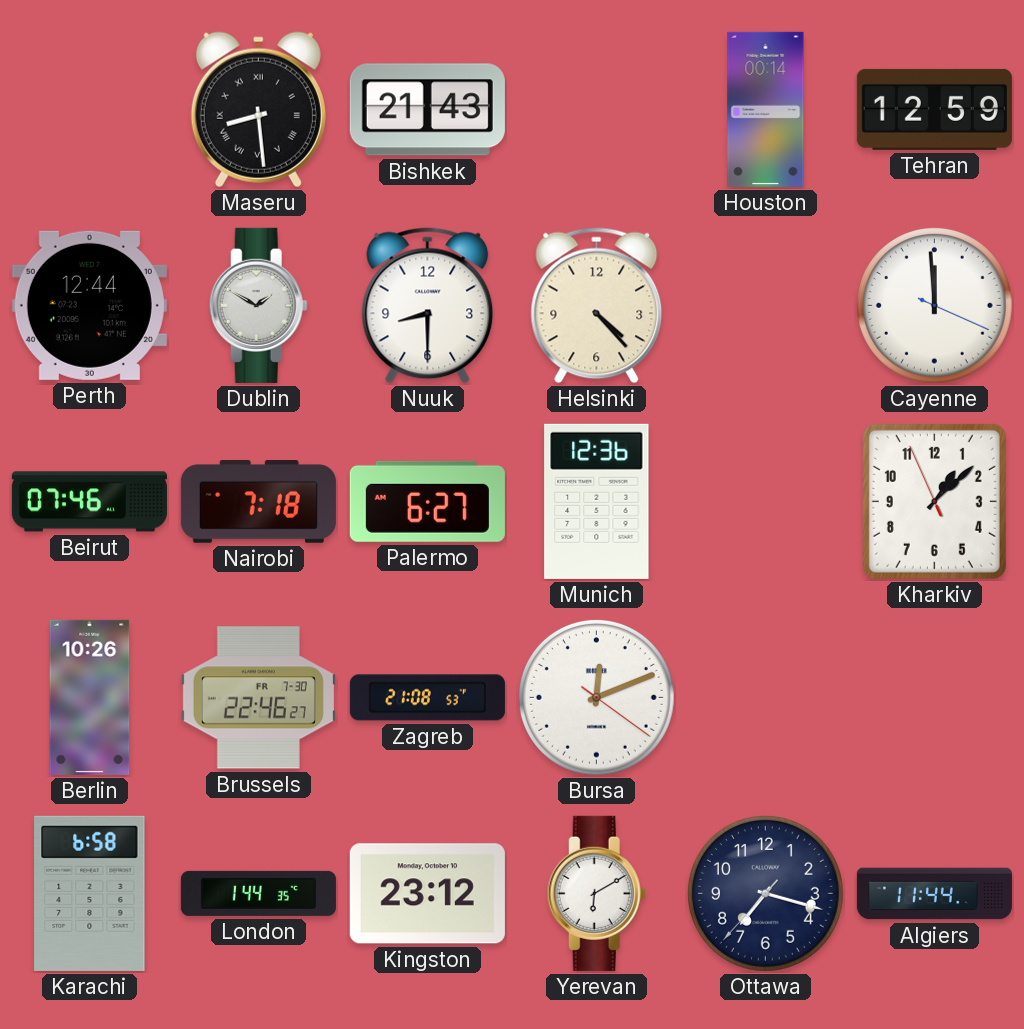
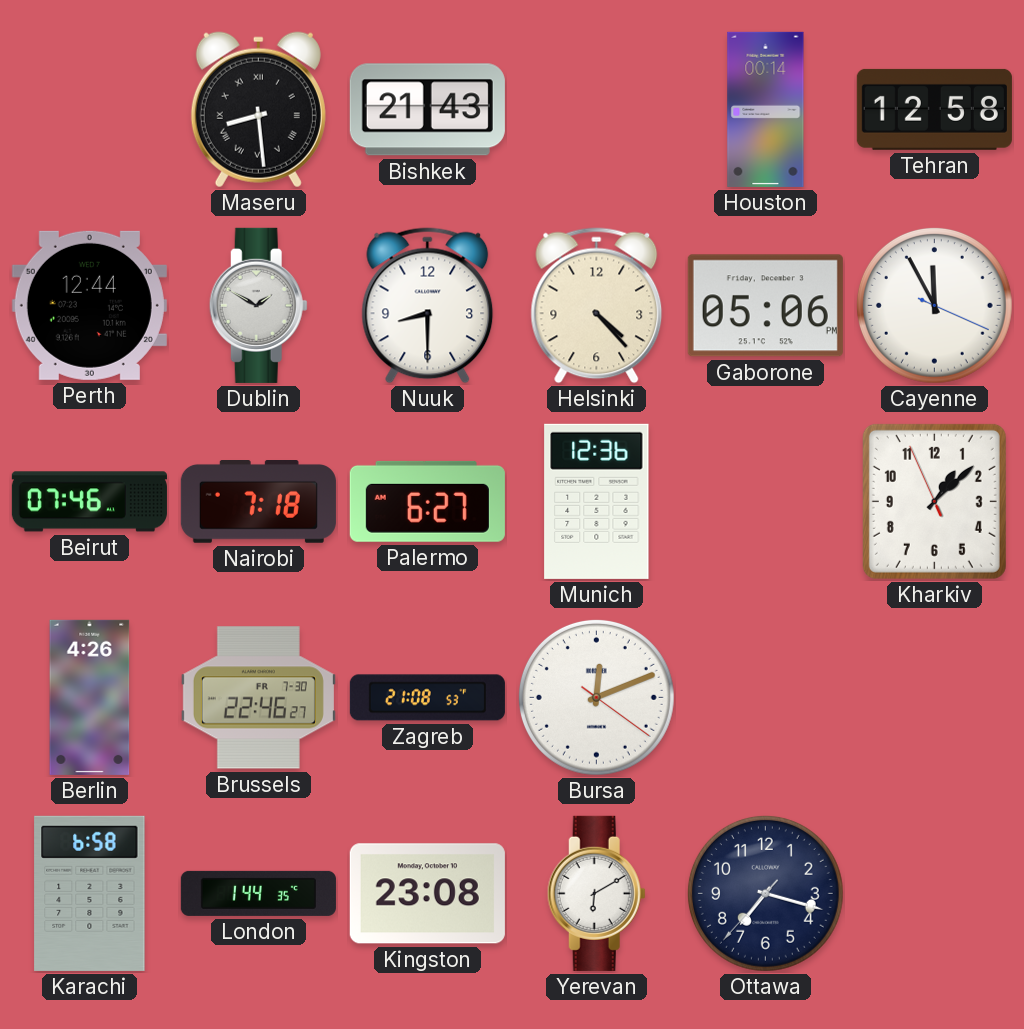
Tehran: 12:59 -> 12:58
Gaborone: none -> 05:06
Cayenne: 11:59 -> 11:55
Berlin: 10:26 -> 4:26
Kingston: 23:12 -> 23:08
Algiers: 11:44 -> none
